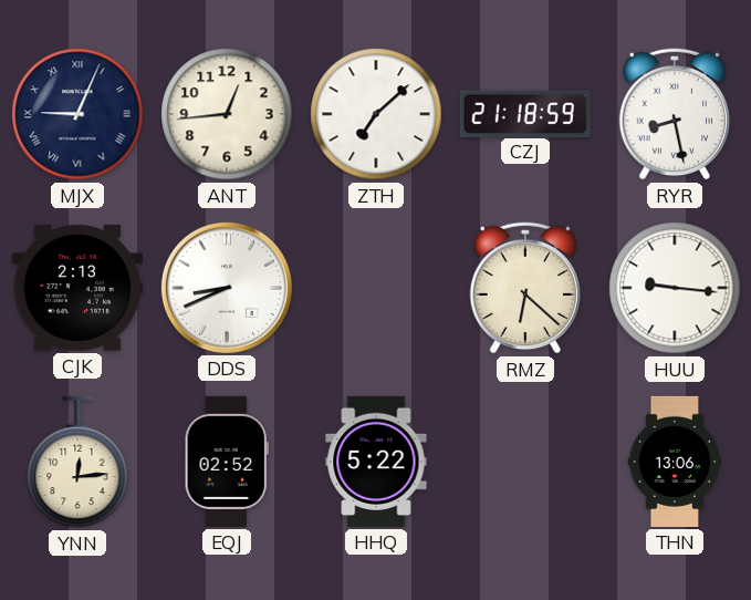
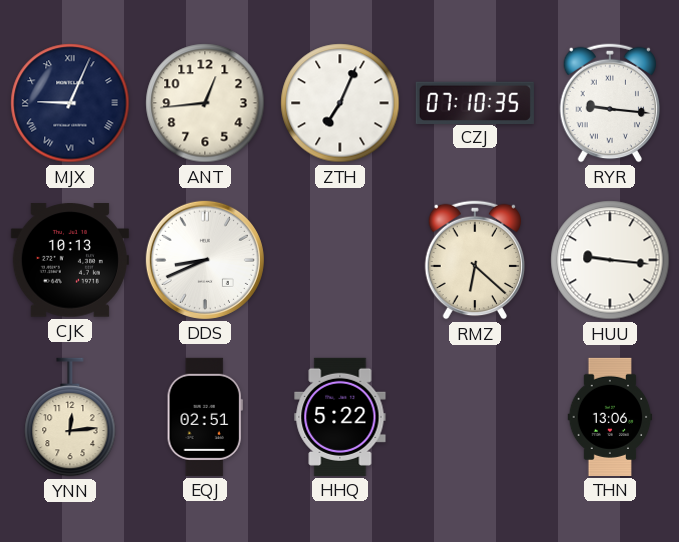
ZTH: 7:08 -> 7:04
CZJ: 21:18 -> 07:10
RYR: 8:28 -> 9:16
CJK: 2:13 -> 10:13
EQJ: 02:52 -> 02:51
